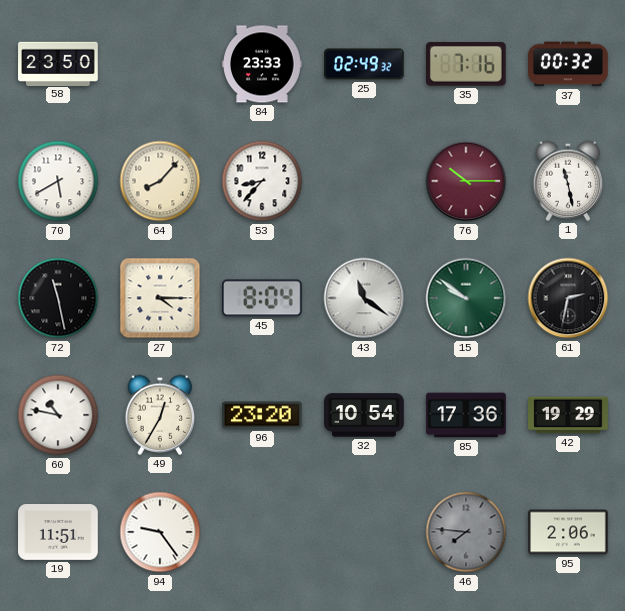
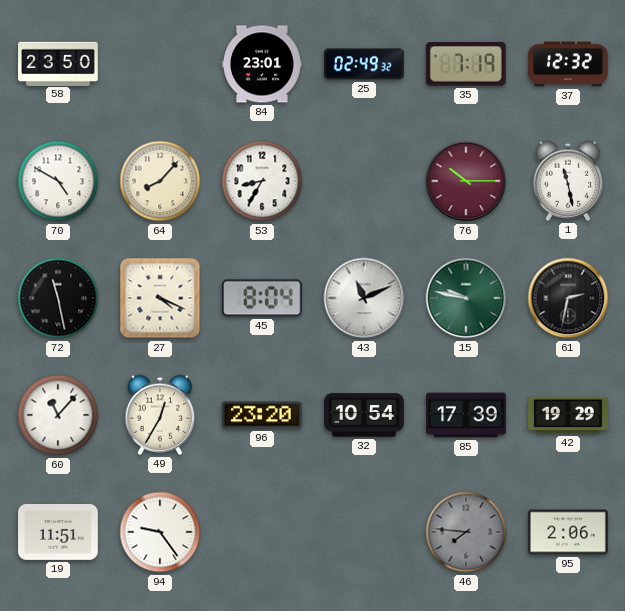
84: 23:33 -> 23:01
35: 7:16 -> 7:19
37: 00:32 -> 12:32
70: 5:40 -> 4:50
53: 8:37 -> 8:35
27: 4:15 -> 4:19
43: 11:21 -> 11:11
15: 9:51 -> 9:47
60: 10:47 -> 11:07
85: 17:36 -> 17:39
